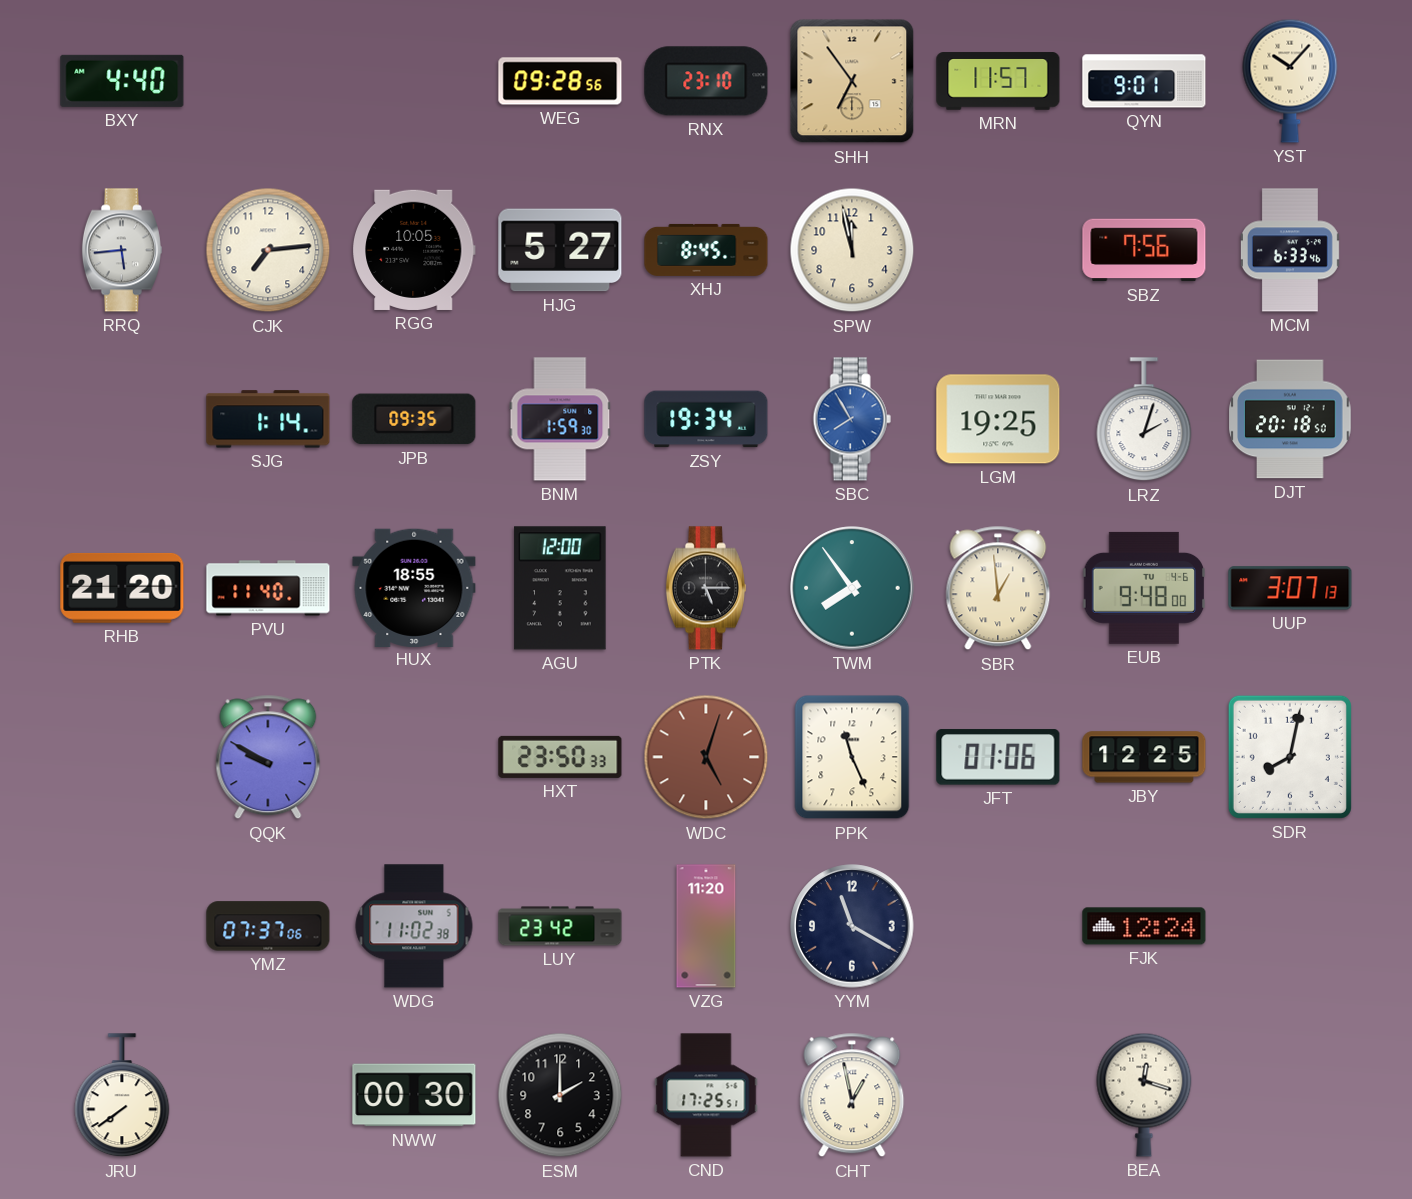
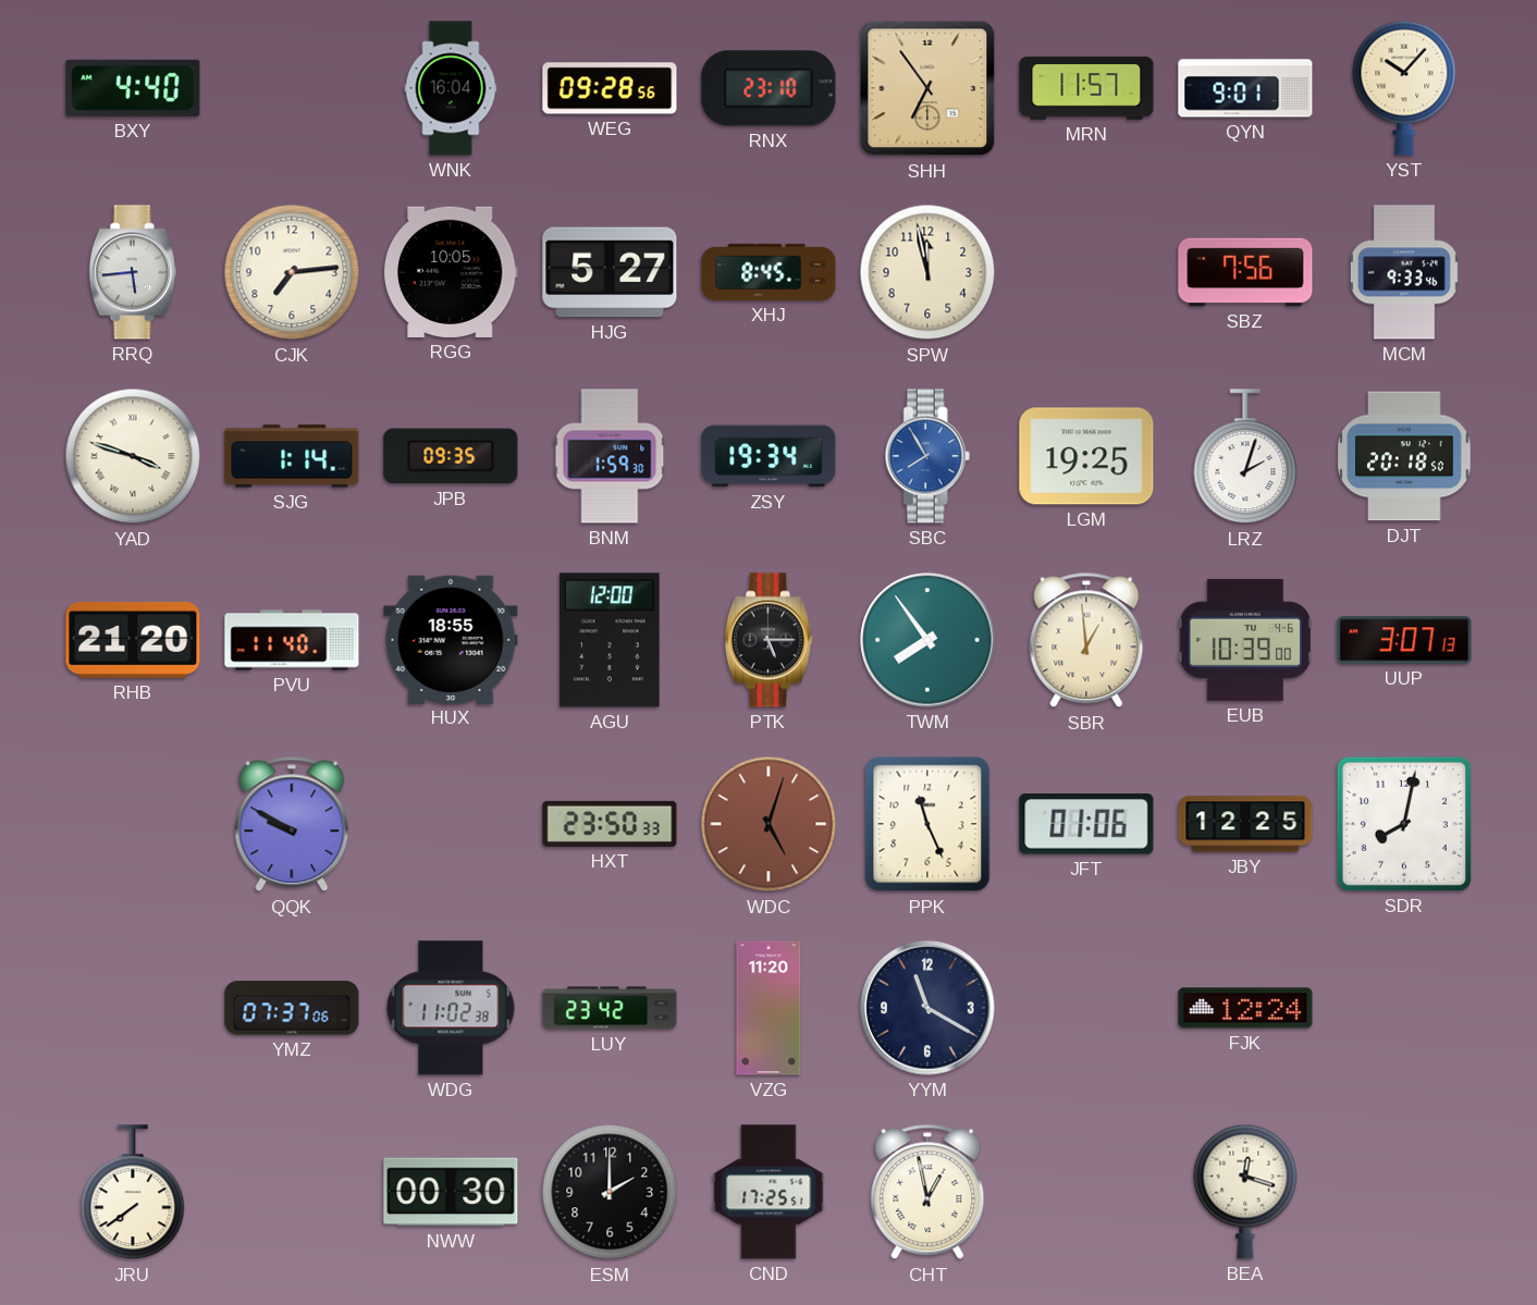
WNK: none -> 16:04
MCM: 6:33 -> 9:33
YAD: none -> 3:48
EUB: 9:48 -> 10:39
